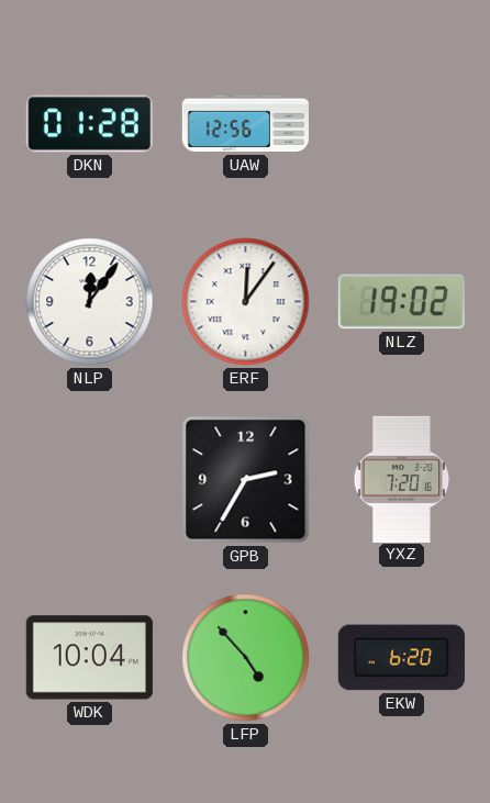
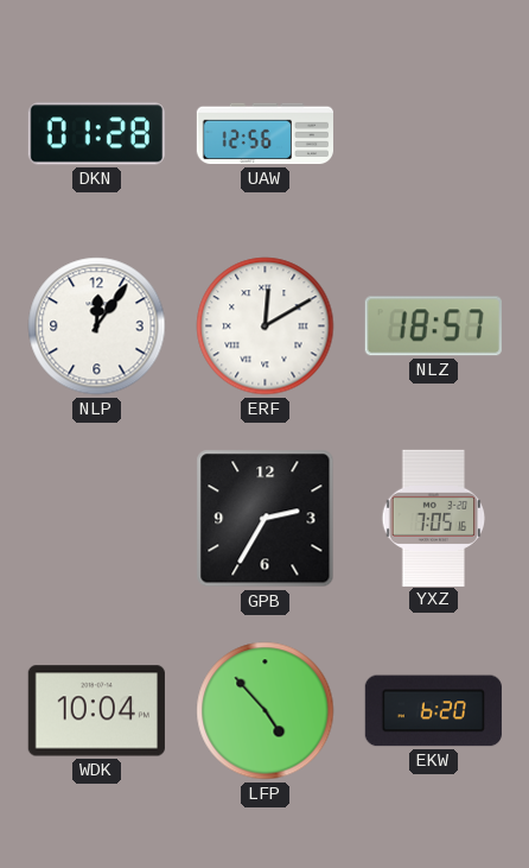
ERF: 12:06 -> 12:10
NLZ: 19:02 -> 18:57
YXZ: 7:20 -> 7:05
